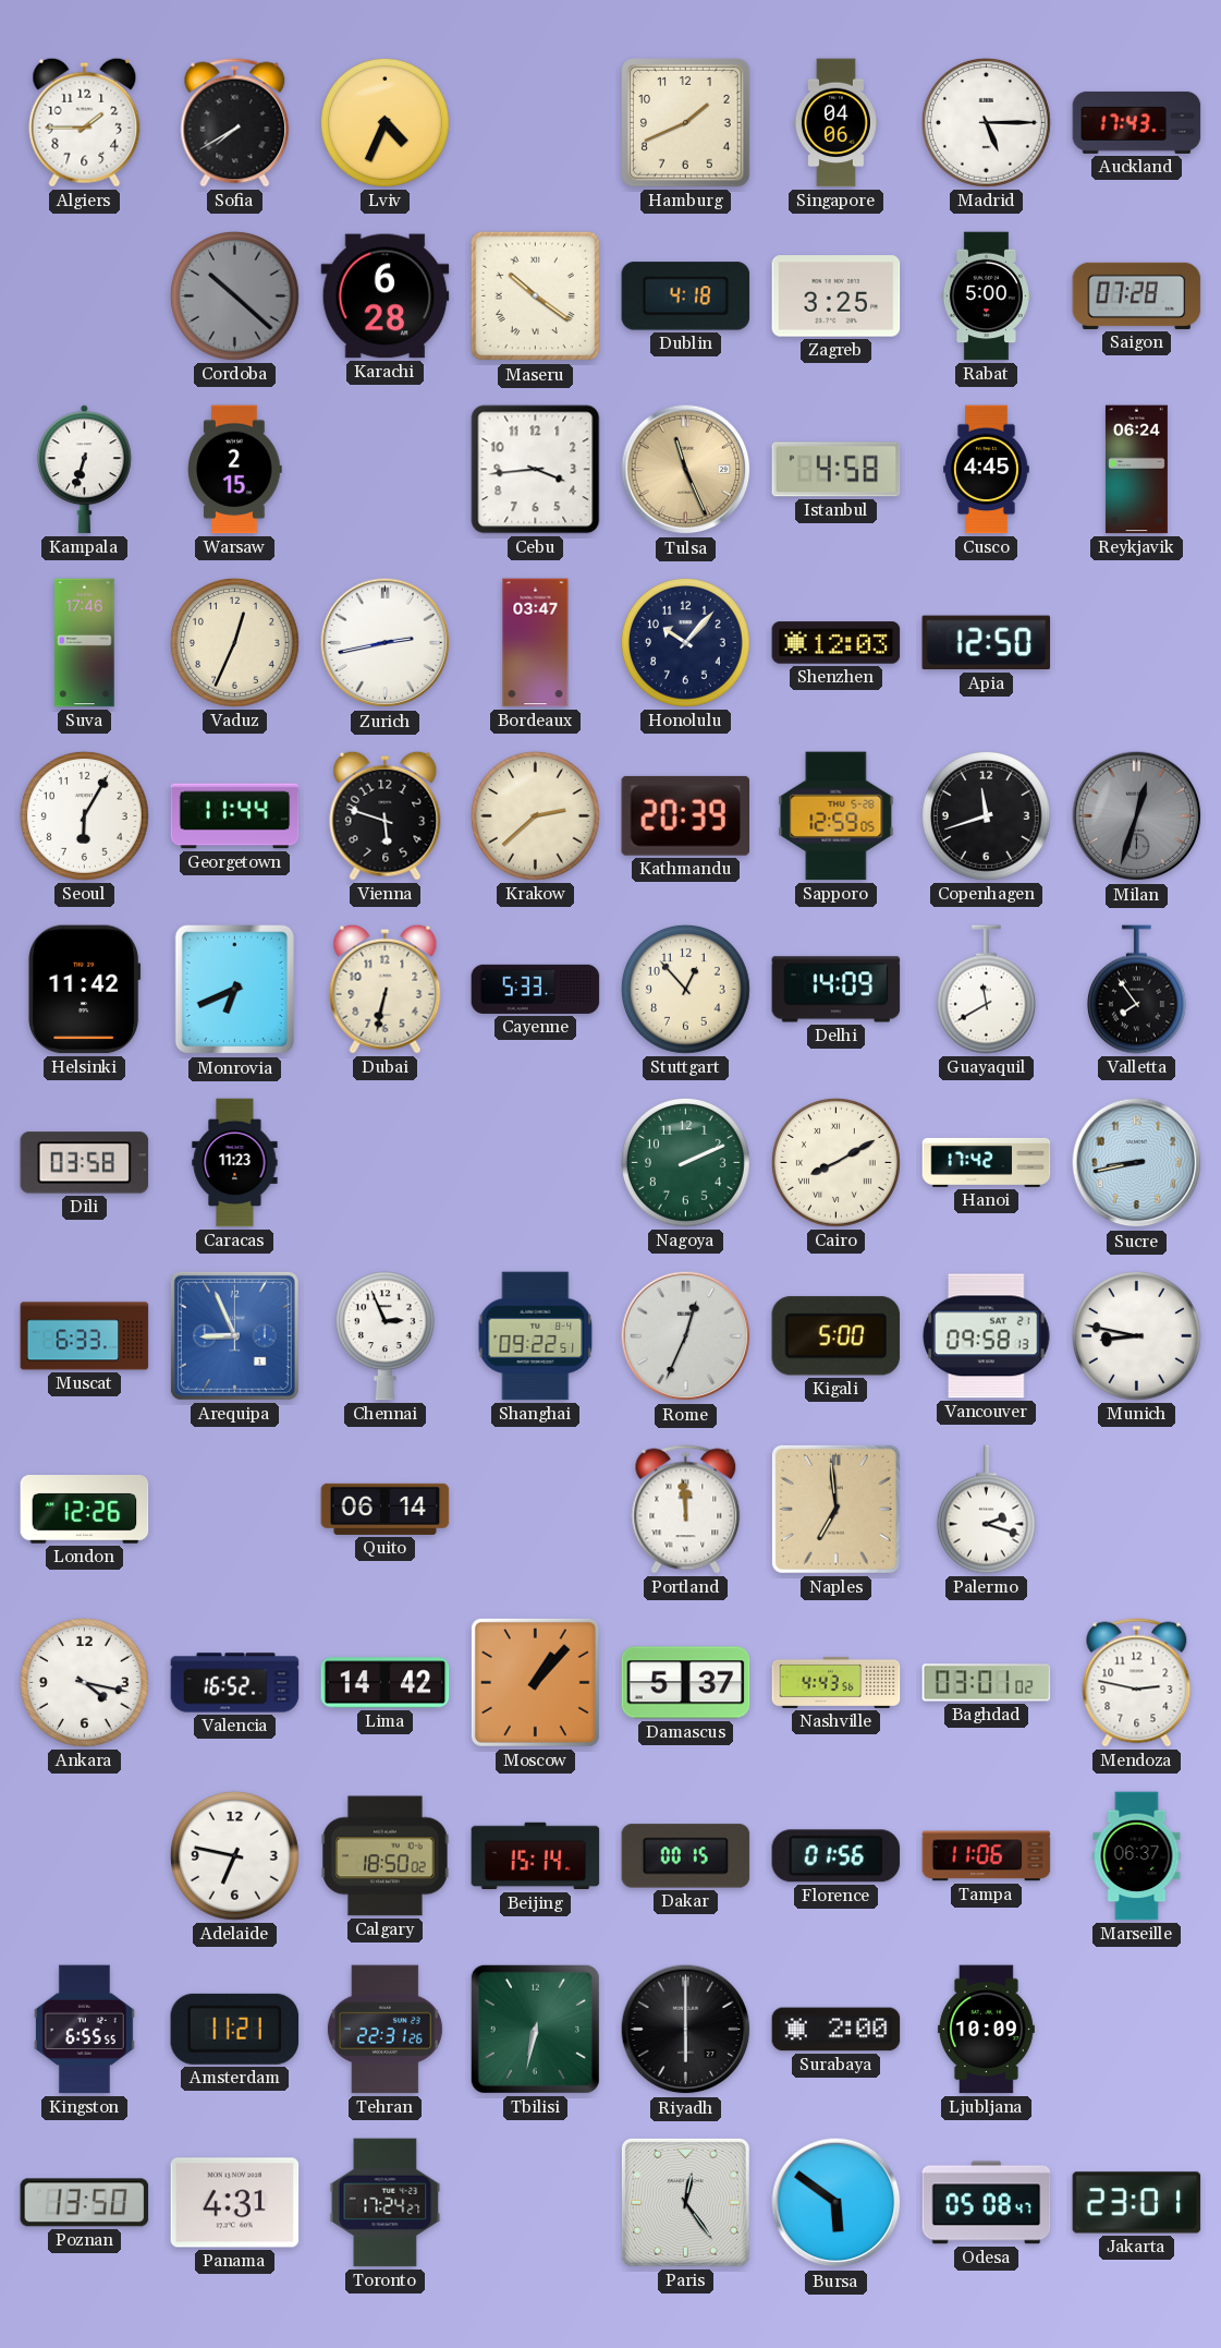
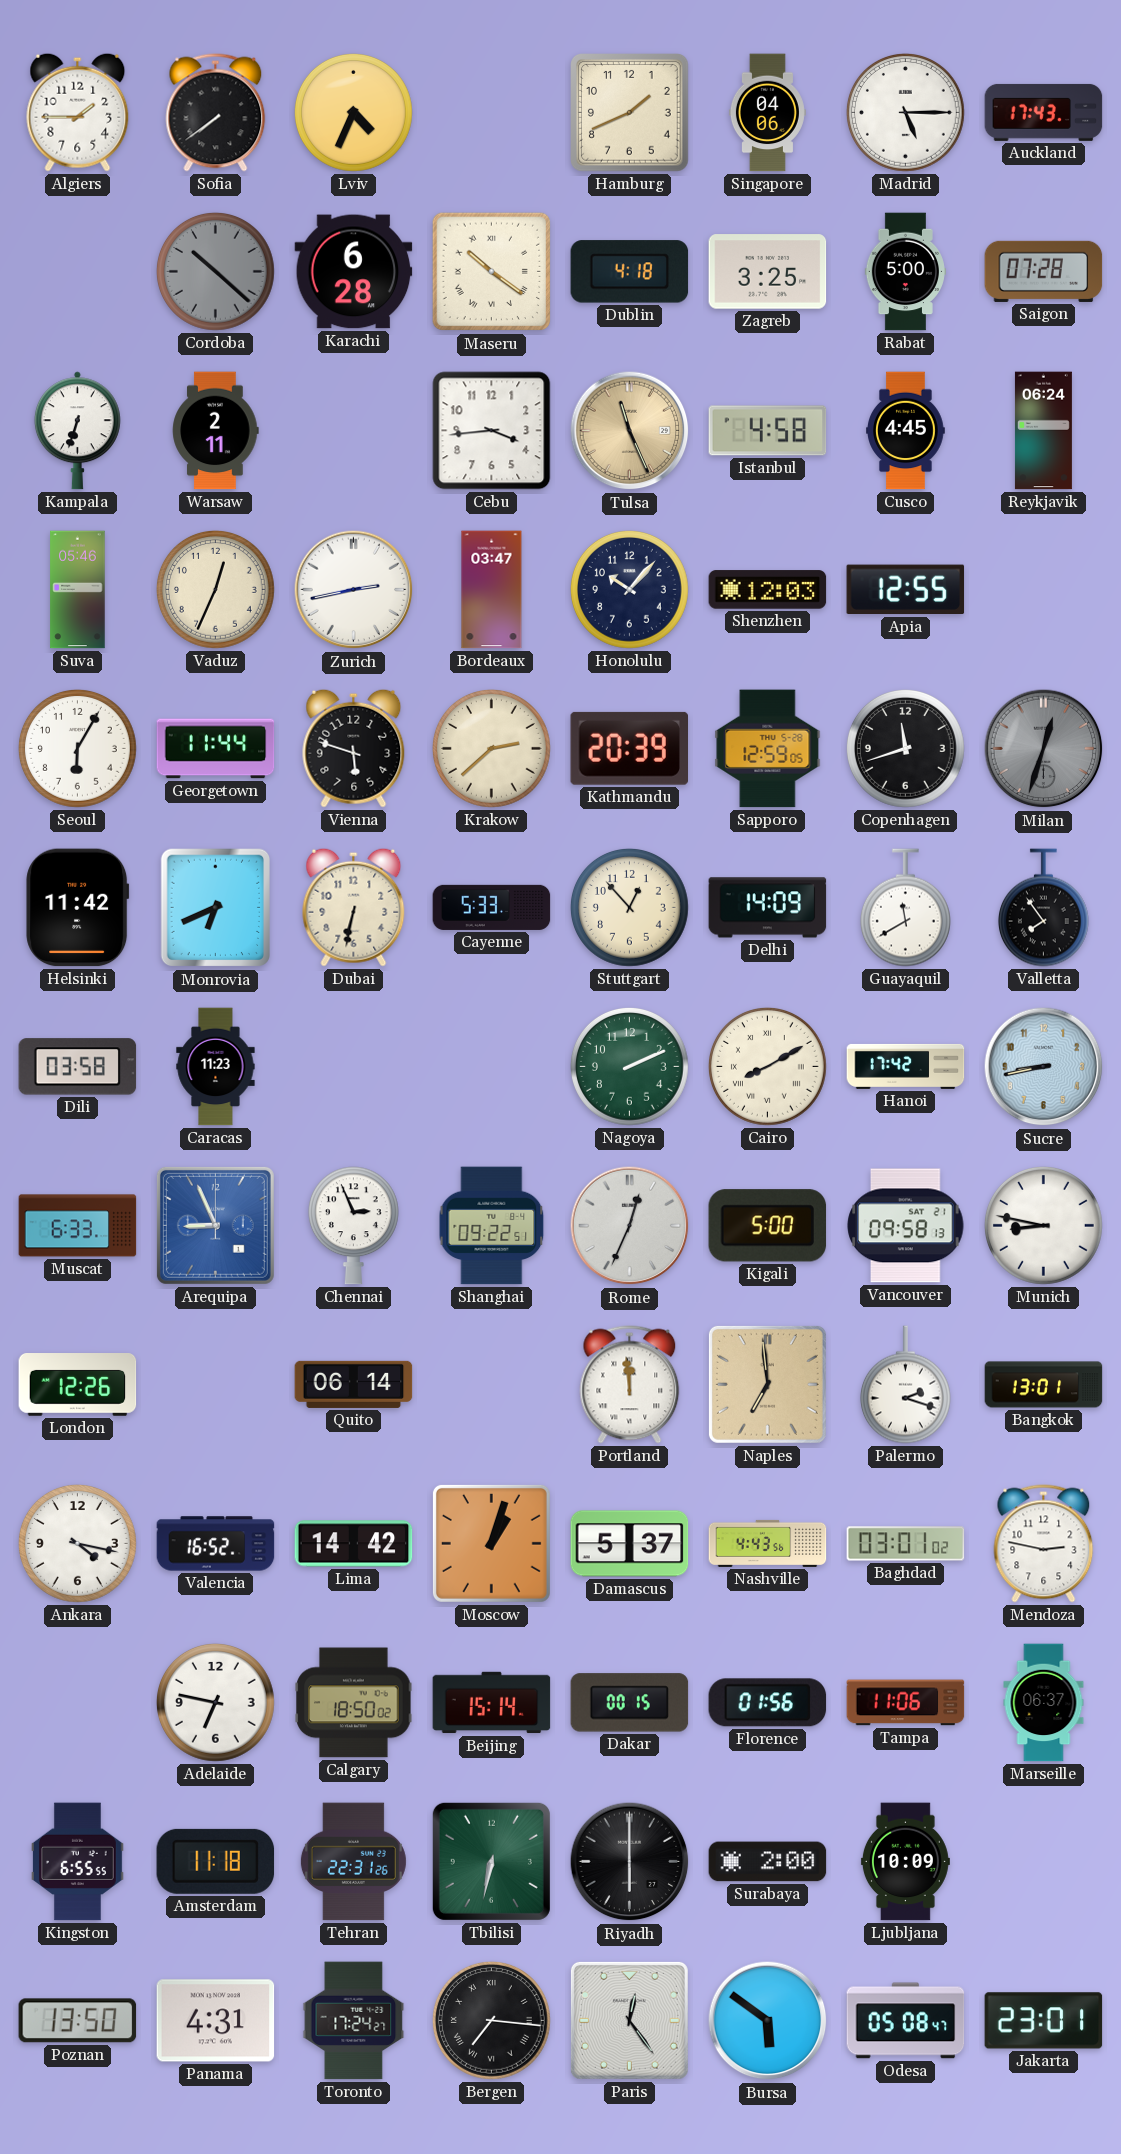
Sofia: 7:40 -> 7:39
Warsaw: 2:15 -> 2:11
Suva: 17:46 -> 05:46
Apia: 12:50 -> 12:55
Bangkok: none -> 13:01
Moscow: 1:07 -> 1:03
Amsterdam: 11:21 -> 11:18
Bergen: none -> 7:16
